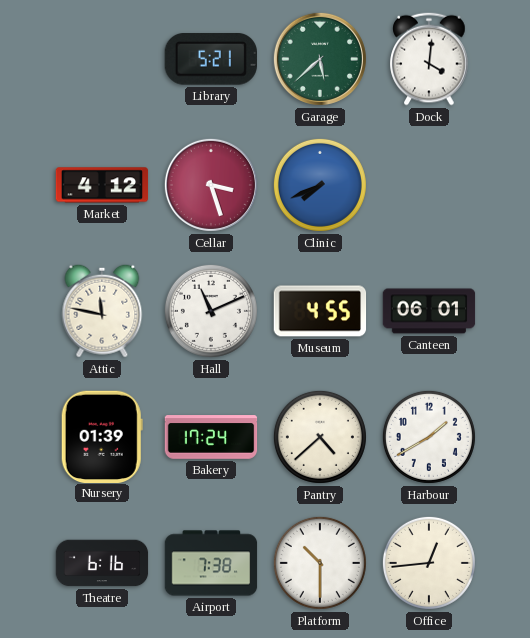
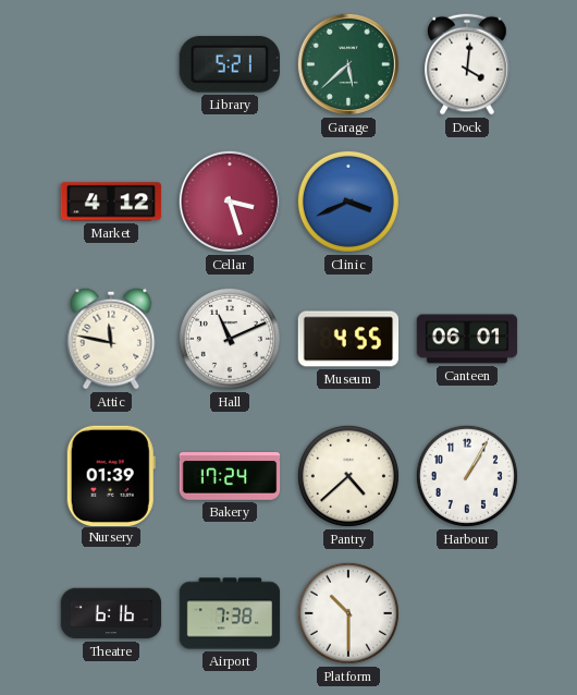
Clinic: 7:41 -> 3:41
Harbour: 1:40 -> 1:05
Office: 12:44 -> none
